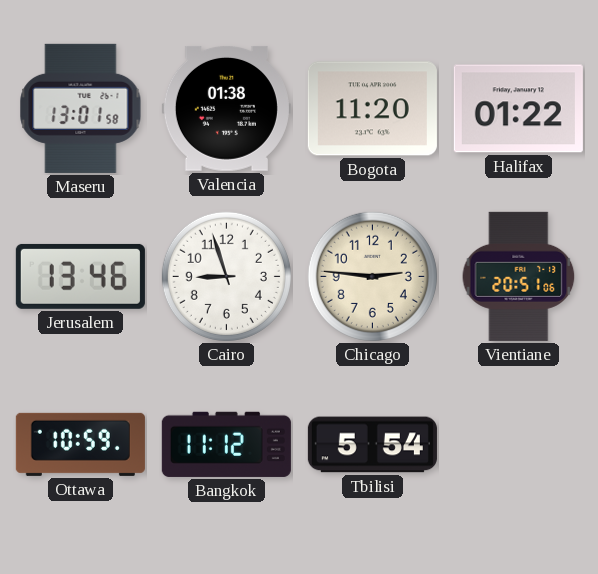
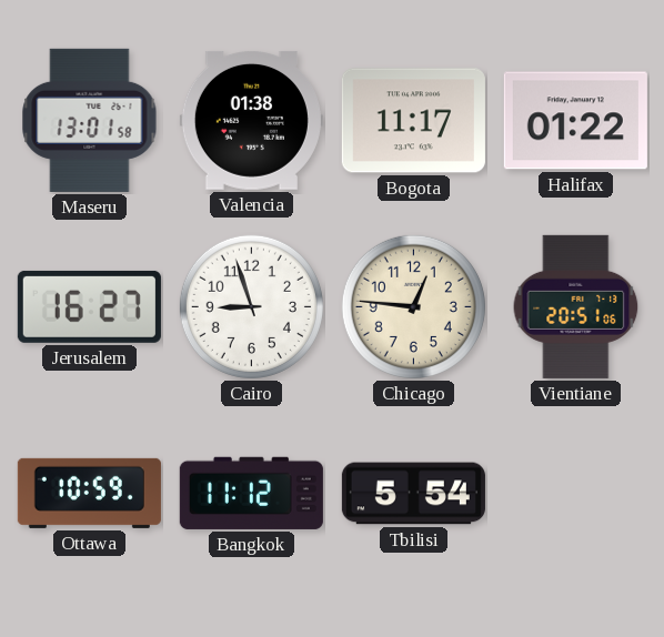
Bogota: 11:20 -> 11:17
Jerusalem: 13:46 -> 16:27
Chicago: 2:46 -> 12:46
